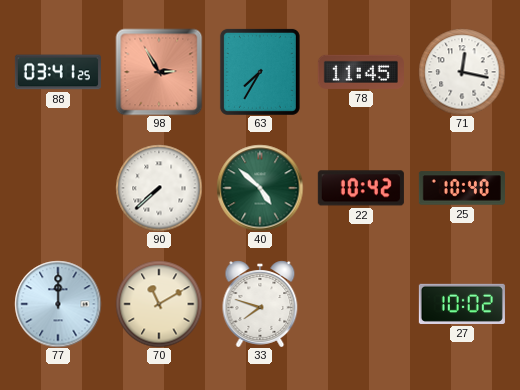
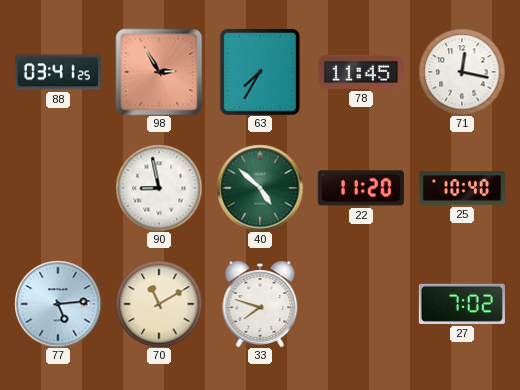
90: 7:38 -> 8:58
22: 10:42 -> 11:20
77: 12:00 -> 5:14
27: 10:02 -> 7:02
